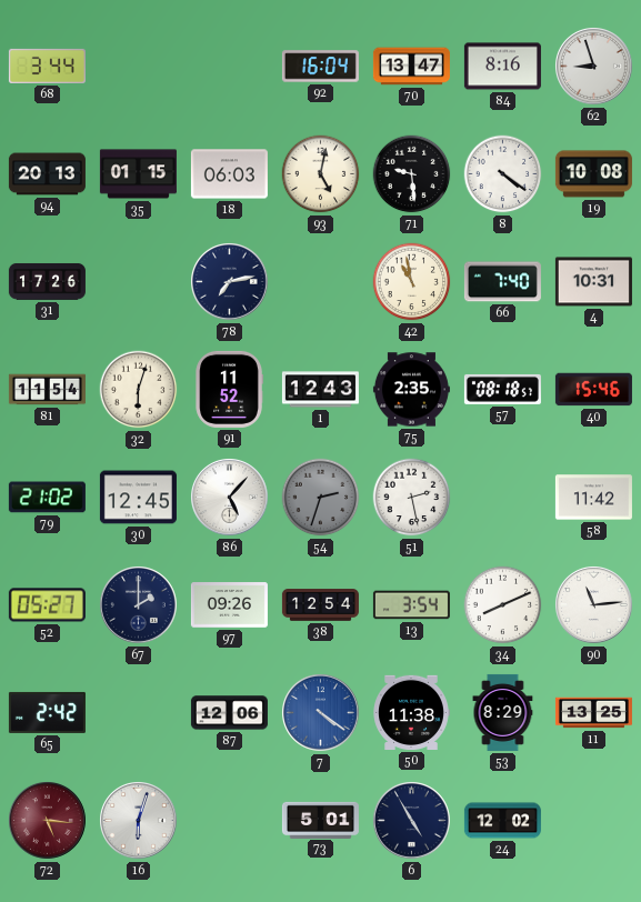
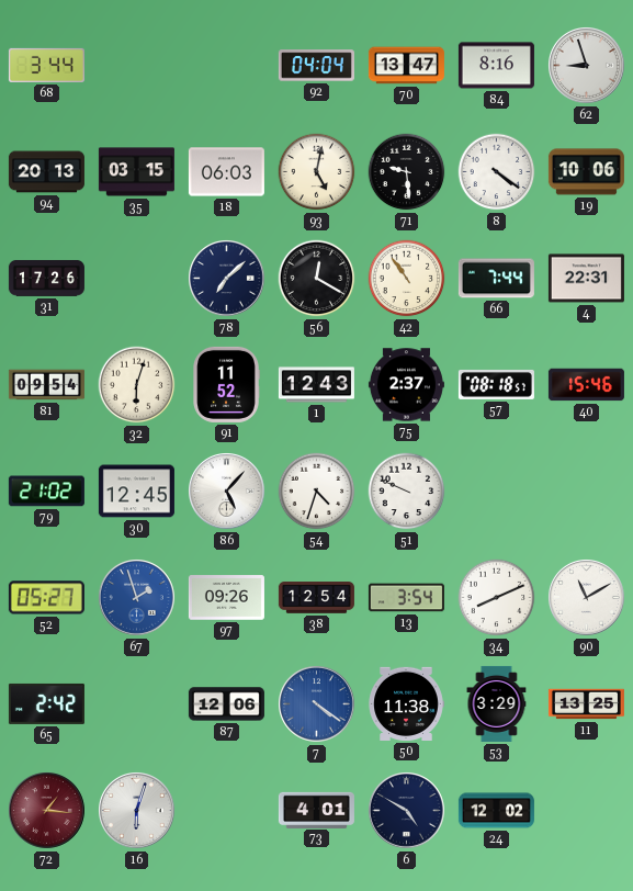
92: 16:04 -> 04:04
35: 01:15 -> 03:15
19: 10:08 -> 10:06
78: 7:13 -> 7:08
56: none -> 12:20
42: 10:58 -> 10:54
66: 7:40 -> 7:44
4: 10:31 -> 22:31
81: 11:54 -> 09:54
75: 2:35 -> 2:37
54: 2:33 -> 4:33
54 dial: grey -> white
51: 2:28 -> 9:49
58: 11:42 -> none
67: 2:00 -> 1:57
67 dial: navy -> blue
90: 11:14 -> 11:10
53: 8:29 -> 3:29
72: 5:16 -> 1:16
73: 5:01 -> 4:01
6: 4:55 -> 4:50
